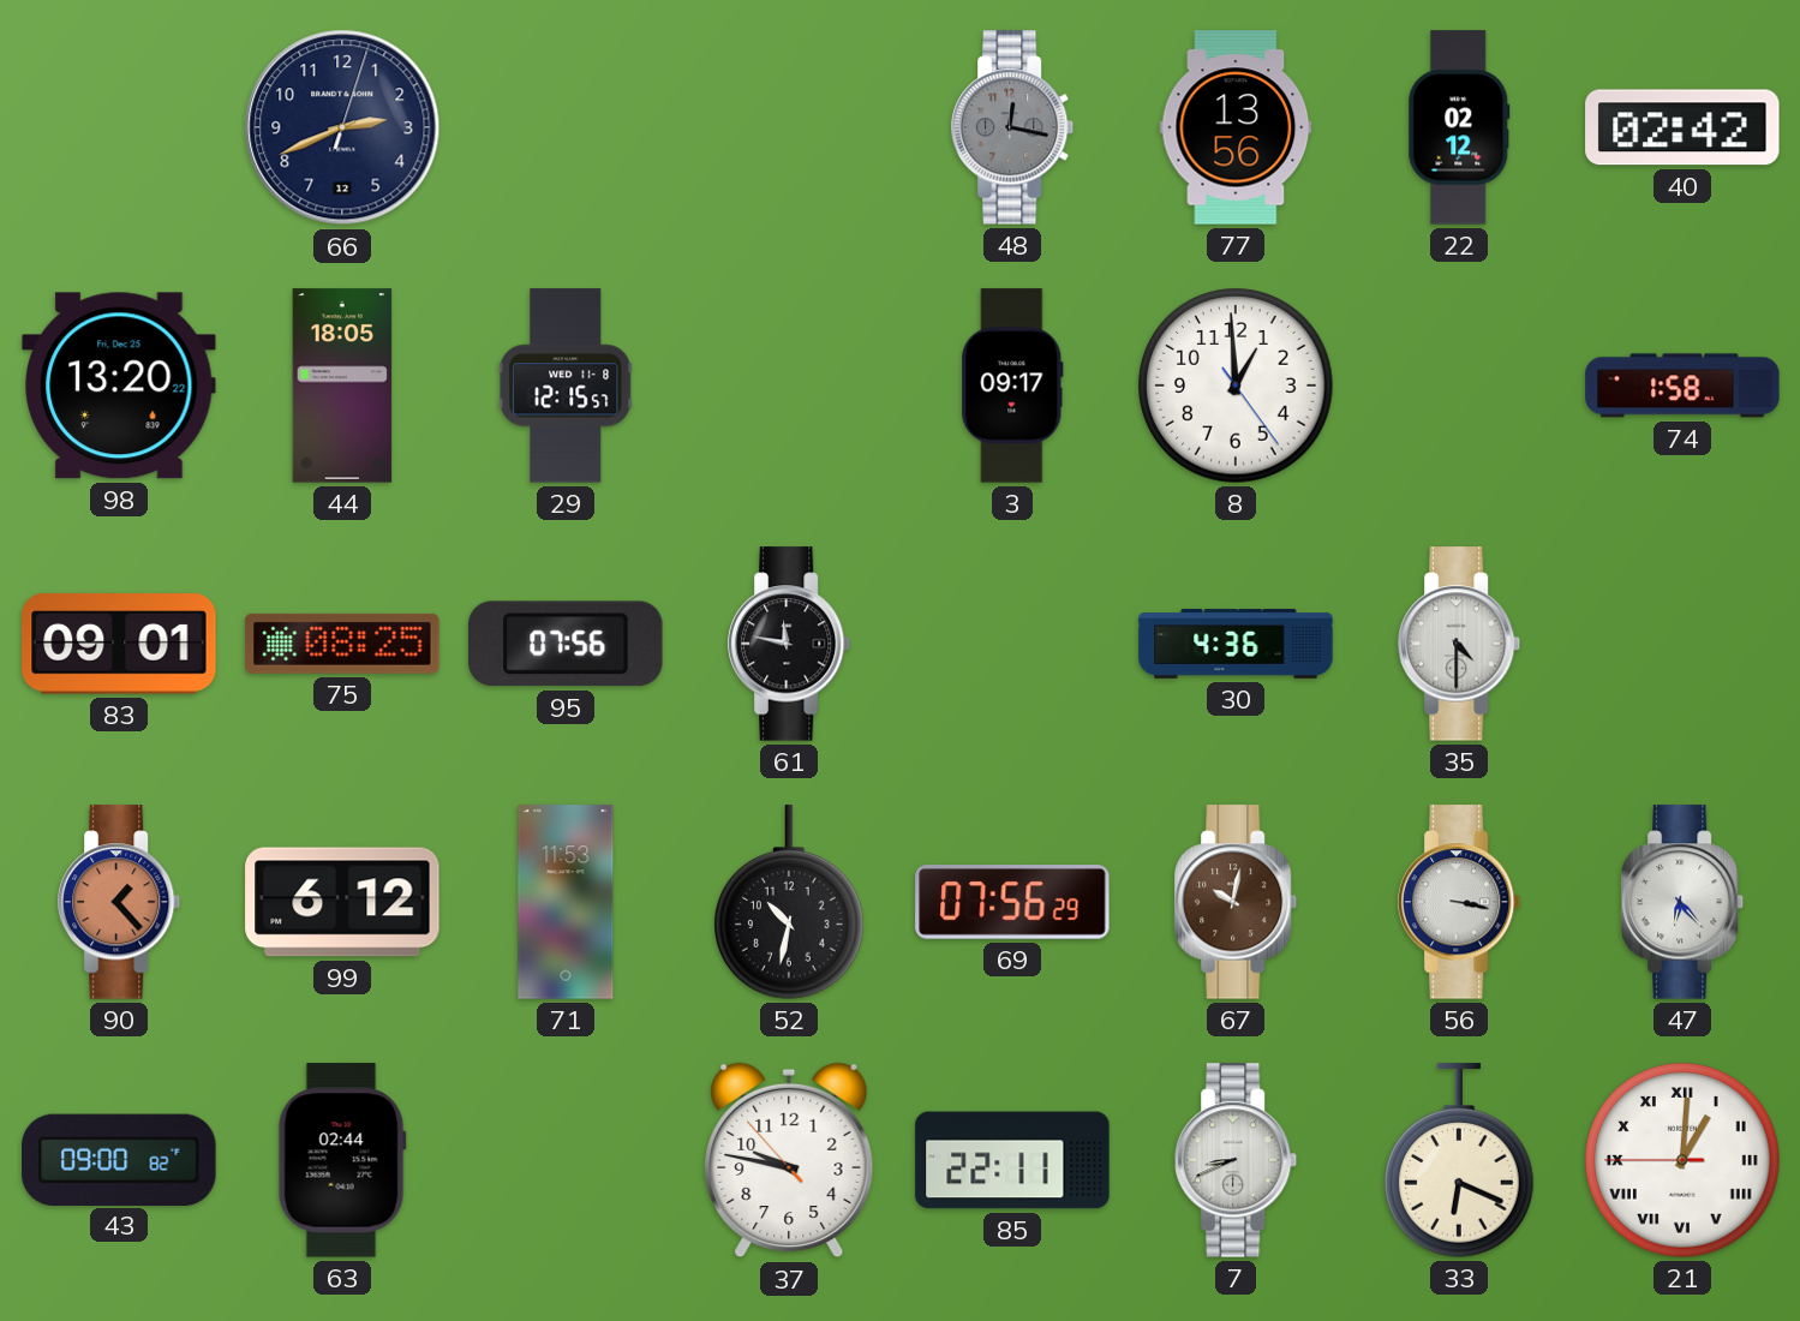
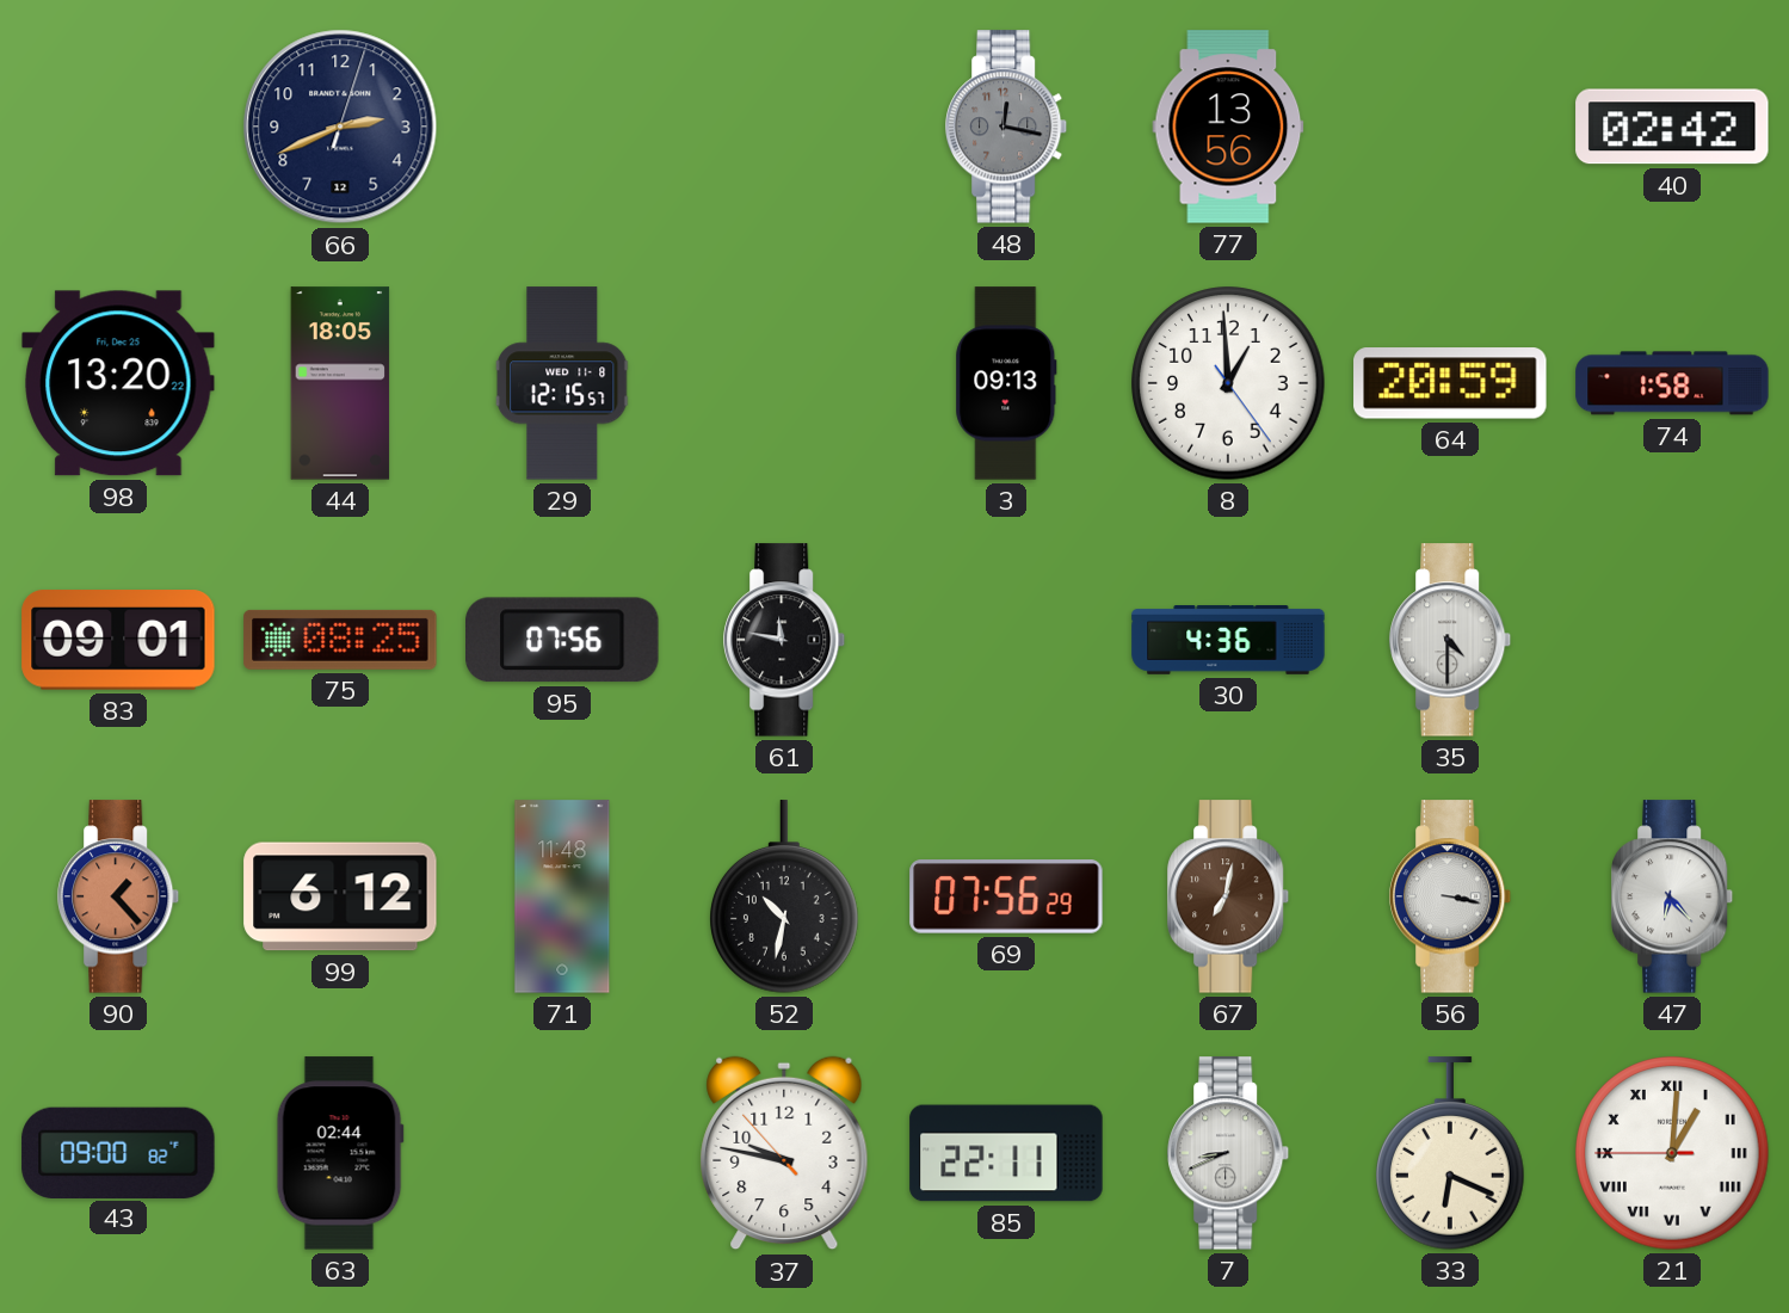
22: 02:12 -> none
3: 09:17 -> 09:13
64: none -> 20:59
71: 11:53 -> 11:48
67: 10:02 -> 7:02
